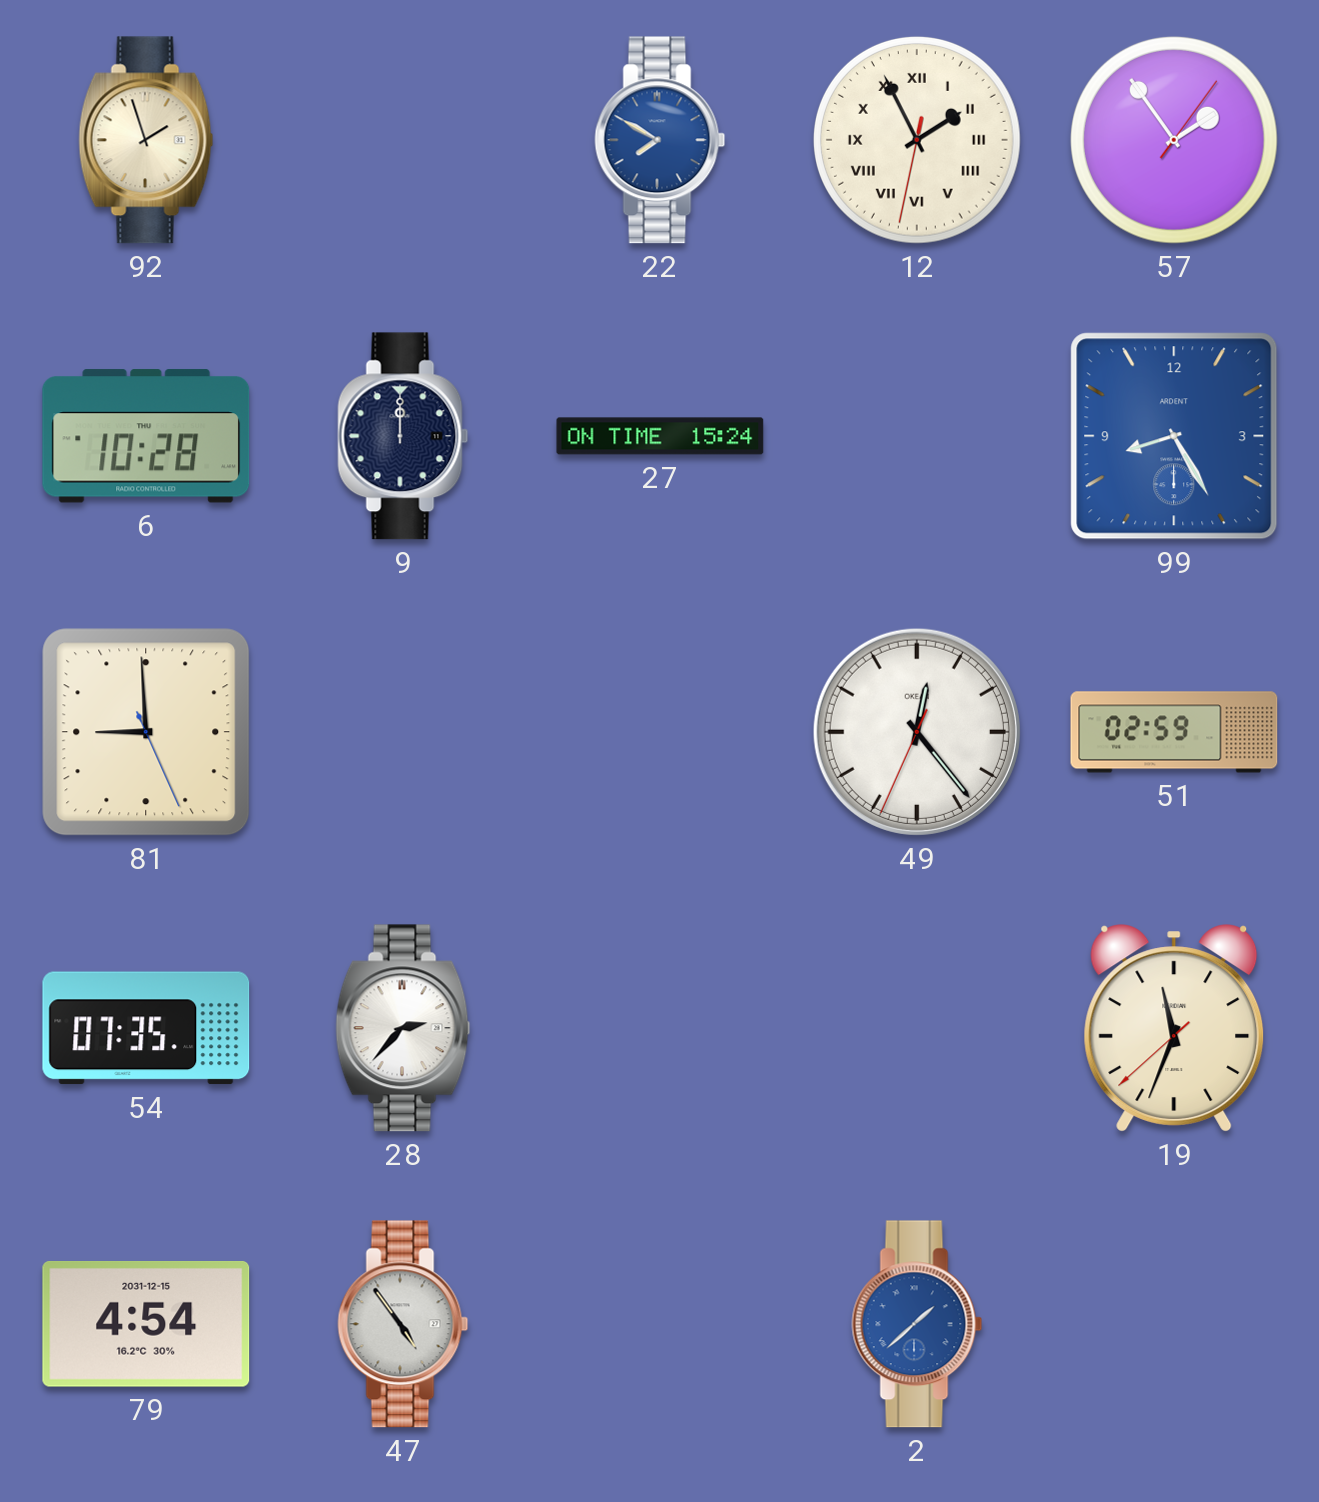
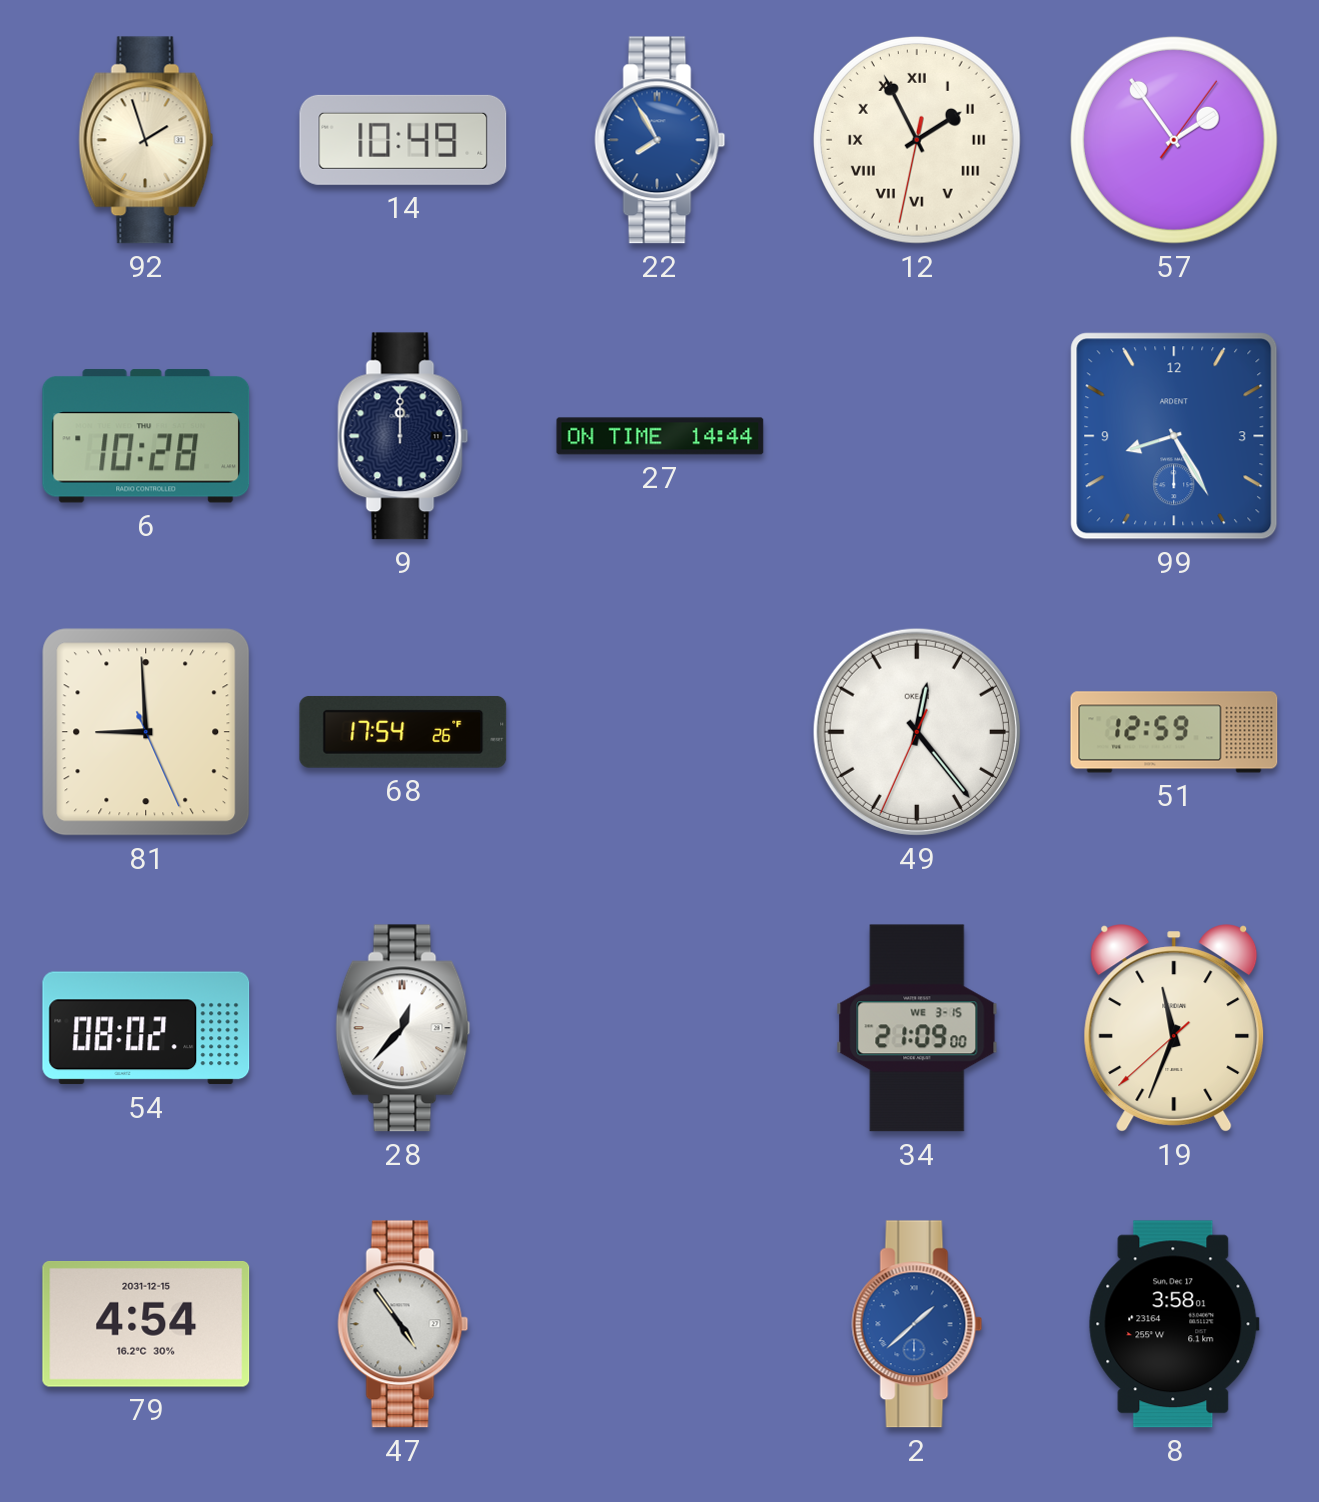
14: none -> 10:49
22: 7:50 -> 7:55
27: 15:24 -> 14:44
68: none -> 17:54
51: 02:59 -> 12:59
54: 07:35 -> 08:02
28: 2:37 -> 12:37
34: none -> 21:09
8: none -> 3:58
